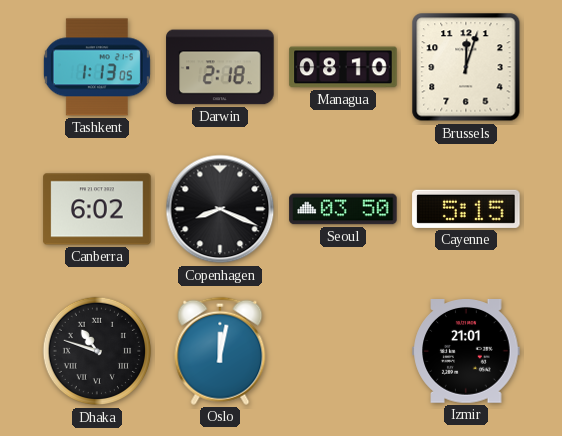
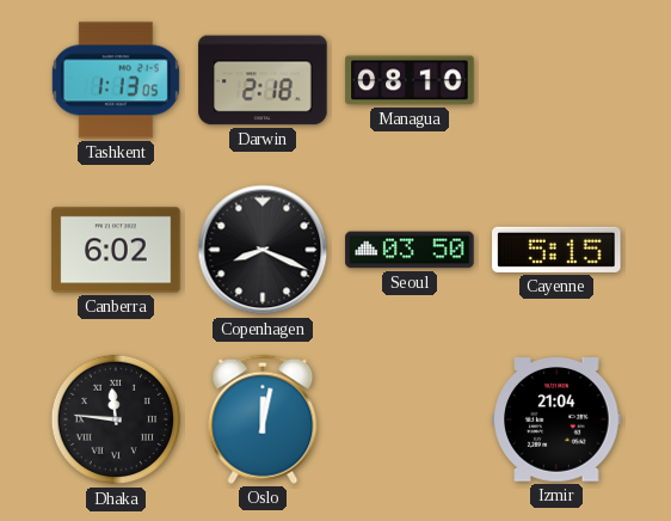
Brussels: 12:03 -> none
Dhaka: 10:48 -> 11:46
Izmir: 21:01 -> 21:04
